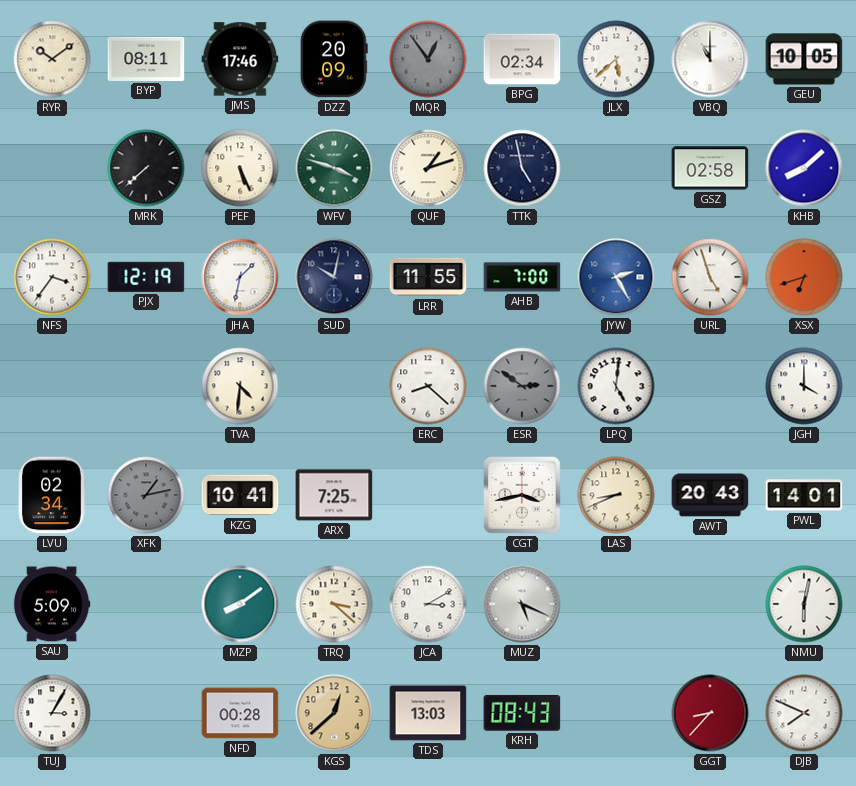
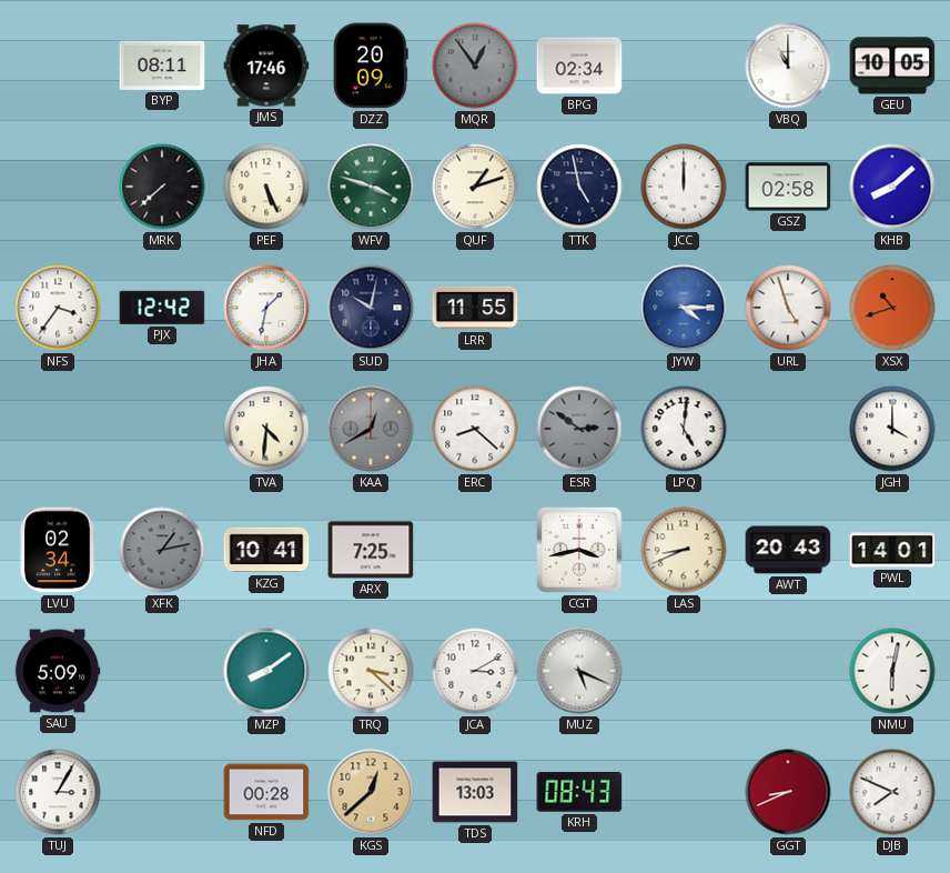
RYR: 10:09 -> none
JLX: 5:38 -> none
JCC: none -> 12:00
PJX: 12:19 -> 12:42
AHB: 7:00 -> none
JYW: 2:25 -> 4:15
XSX: 6:42 -> 10:42
KAA: none -> 12:40
GGT: 8:37 -> 8:41
